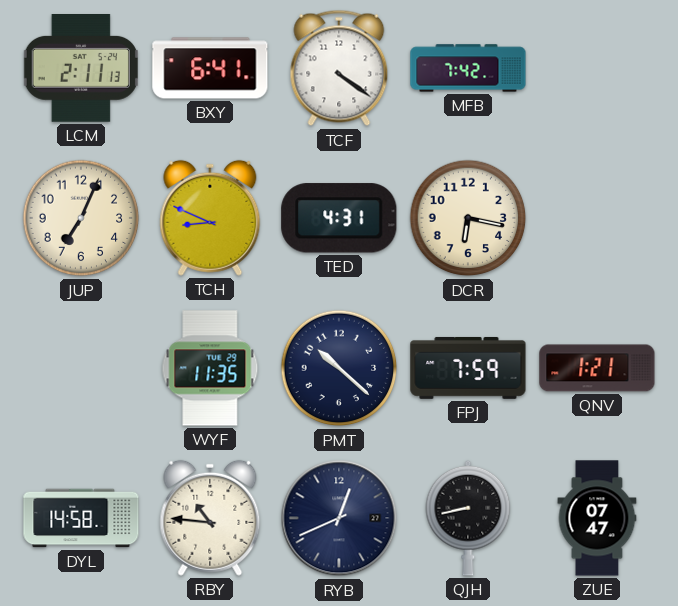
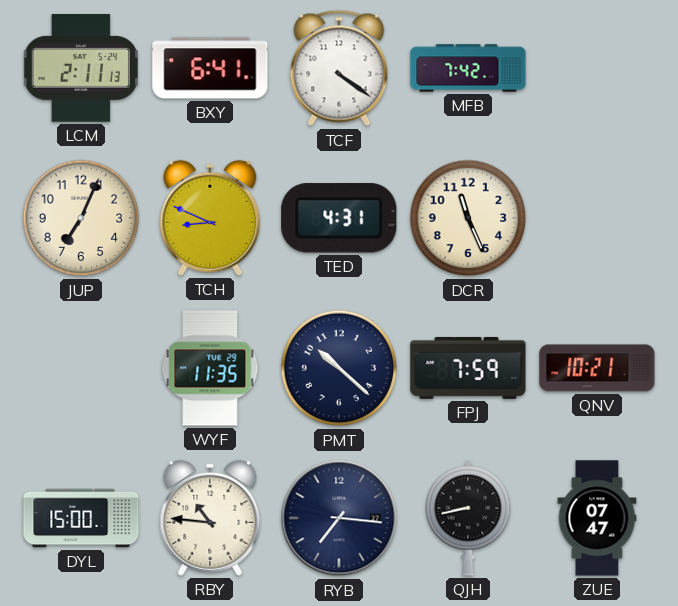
DCR: 6:17 -> 11:26
QNV: 1:21 -> 10:21
DYL: 14:58 -> 15:00
RYB: 12:41 -> 7:16
